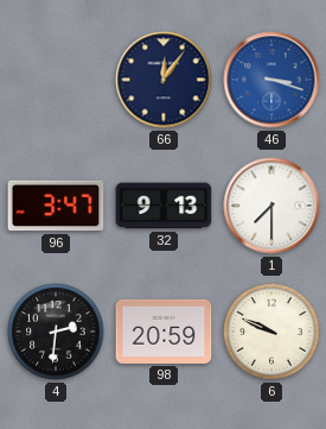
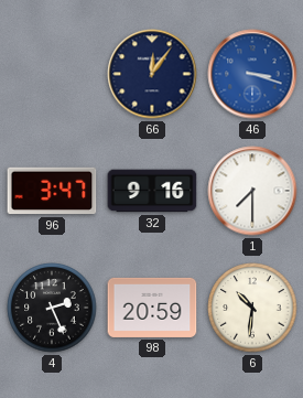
32: 9:13 -> 9:16
4: 2:31 -> 2:26
6: 9:49 -> 10:31
